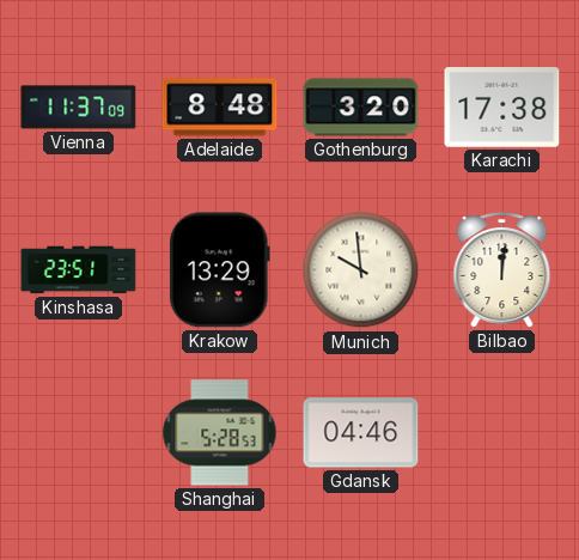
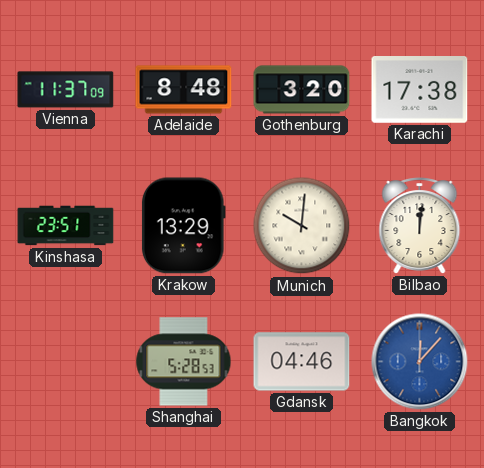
Munich: 9:59 -> 10:01
Bangkok: none -> 12:07
